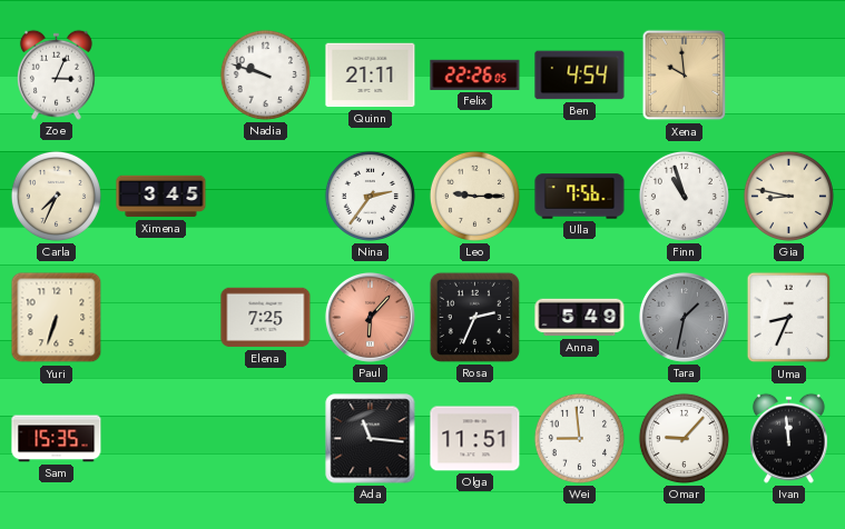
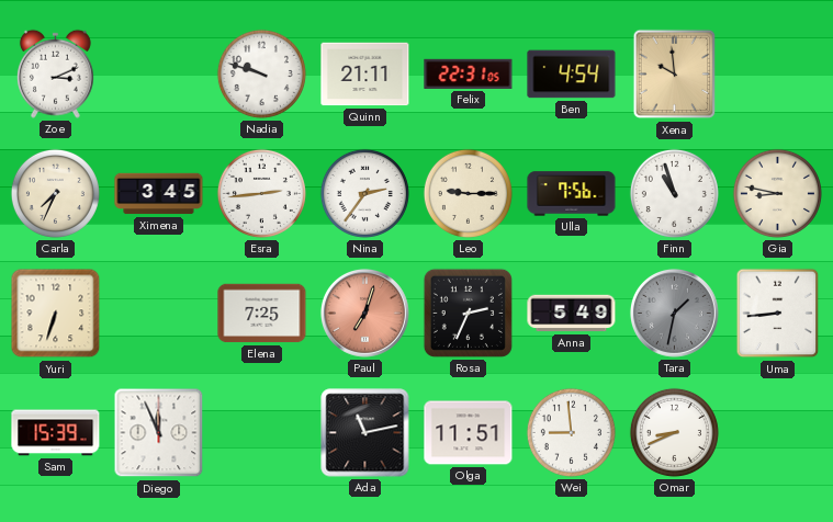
Zoe: 3:04 -> 3:11
Felix: 22:26 -> 22:31
Esra: none -> 2:44
Paul: 6:07 -> 7:03
Uma: 8:34 -> 8:44
Sam: 15:35 -> 15:39
Diego: none -> 11:56
Ada: 11:16 -> 11:13
Omar: 9:07 -> 8:41
Ivan: 11:59 -> none
